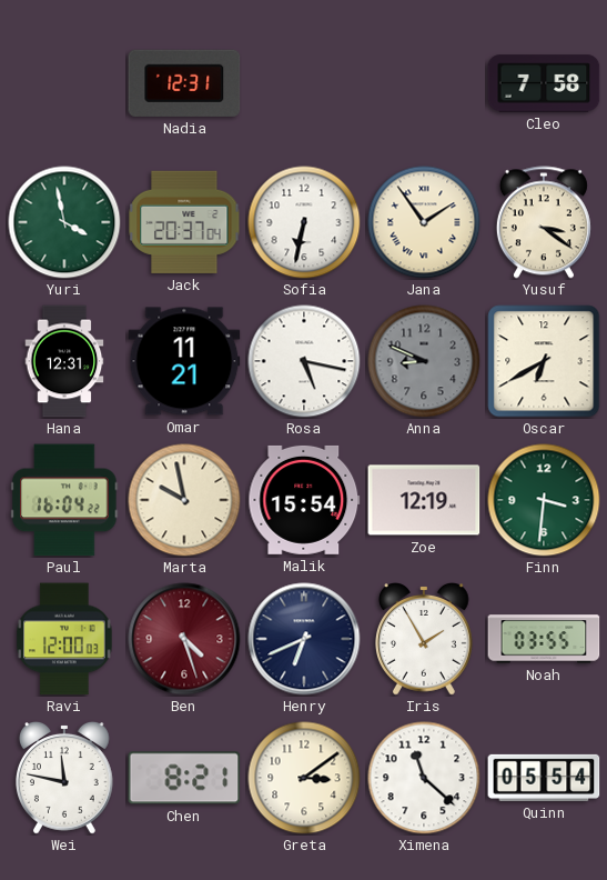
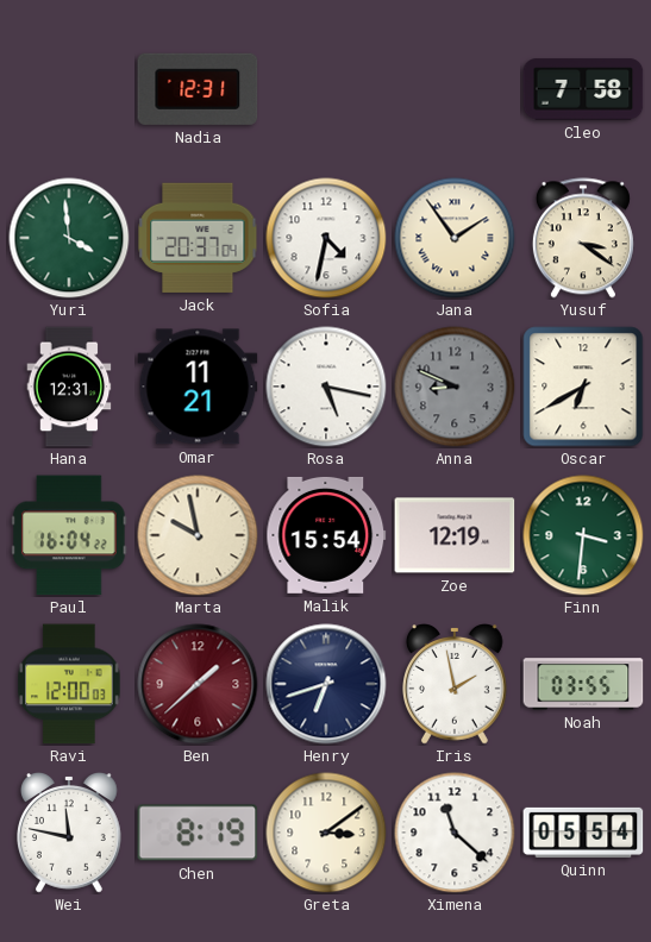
Yuri: 3:58 -> 3:59
Sofia: 6:32 -> 4:32
Ben: 4:27 -> 1:38
Henry: 6:41 -> 6:42
Iris: 1:55 -> 1:58
Chen: 8:21 -> 8:19
